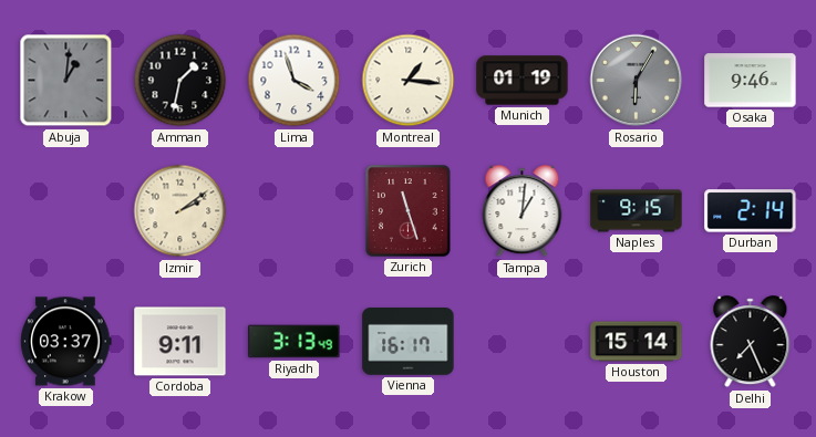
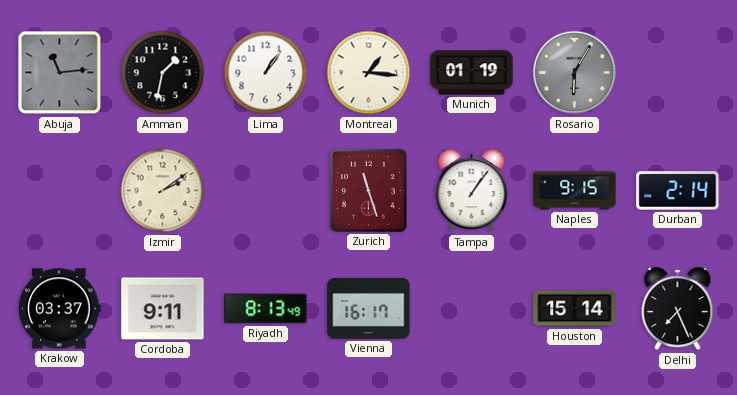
Abuja: 1:01 -> 11:14
Lima: 3:57 -> 1:06
Osaka: 9:46 -> none
Tampa: 1:01 -> 1:06
Riyadh: 3:13 -> 8:13
